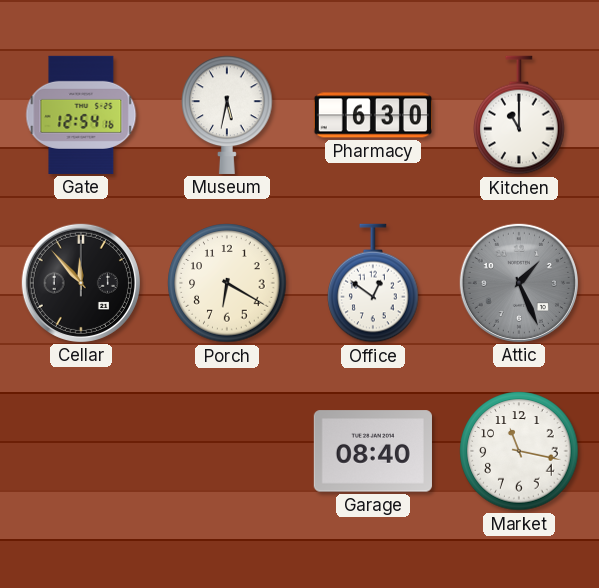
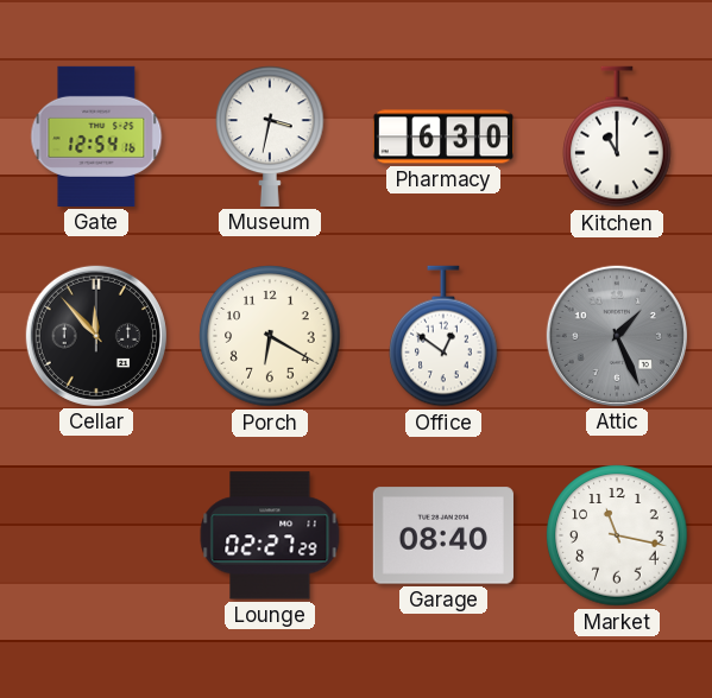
Museum: 5:32 -> 3:32
Lounge: none -> 02:27
